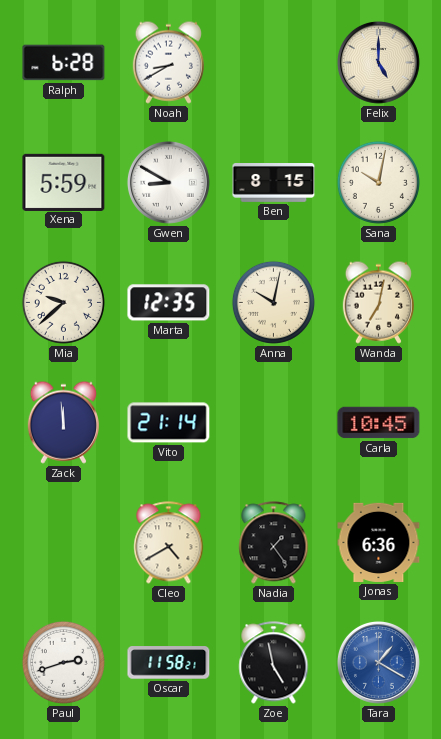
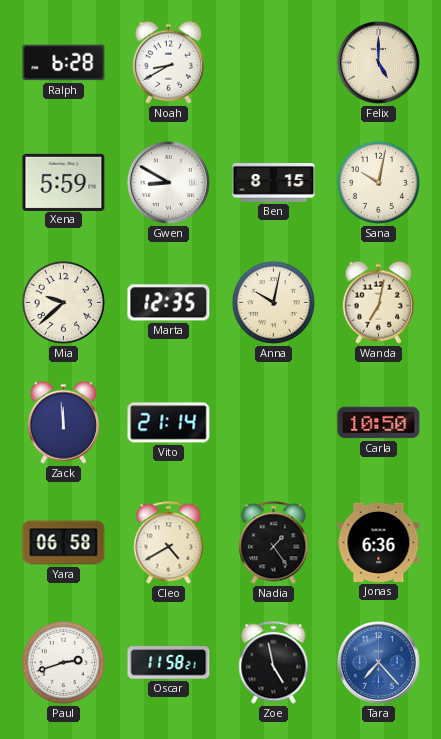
Carla: 10:45 -> 10:50
Yara: none -> 06:58
Tara: 1:20 -> 7:23
